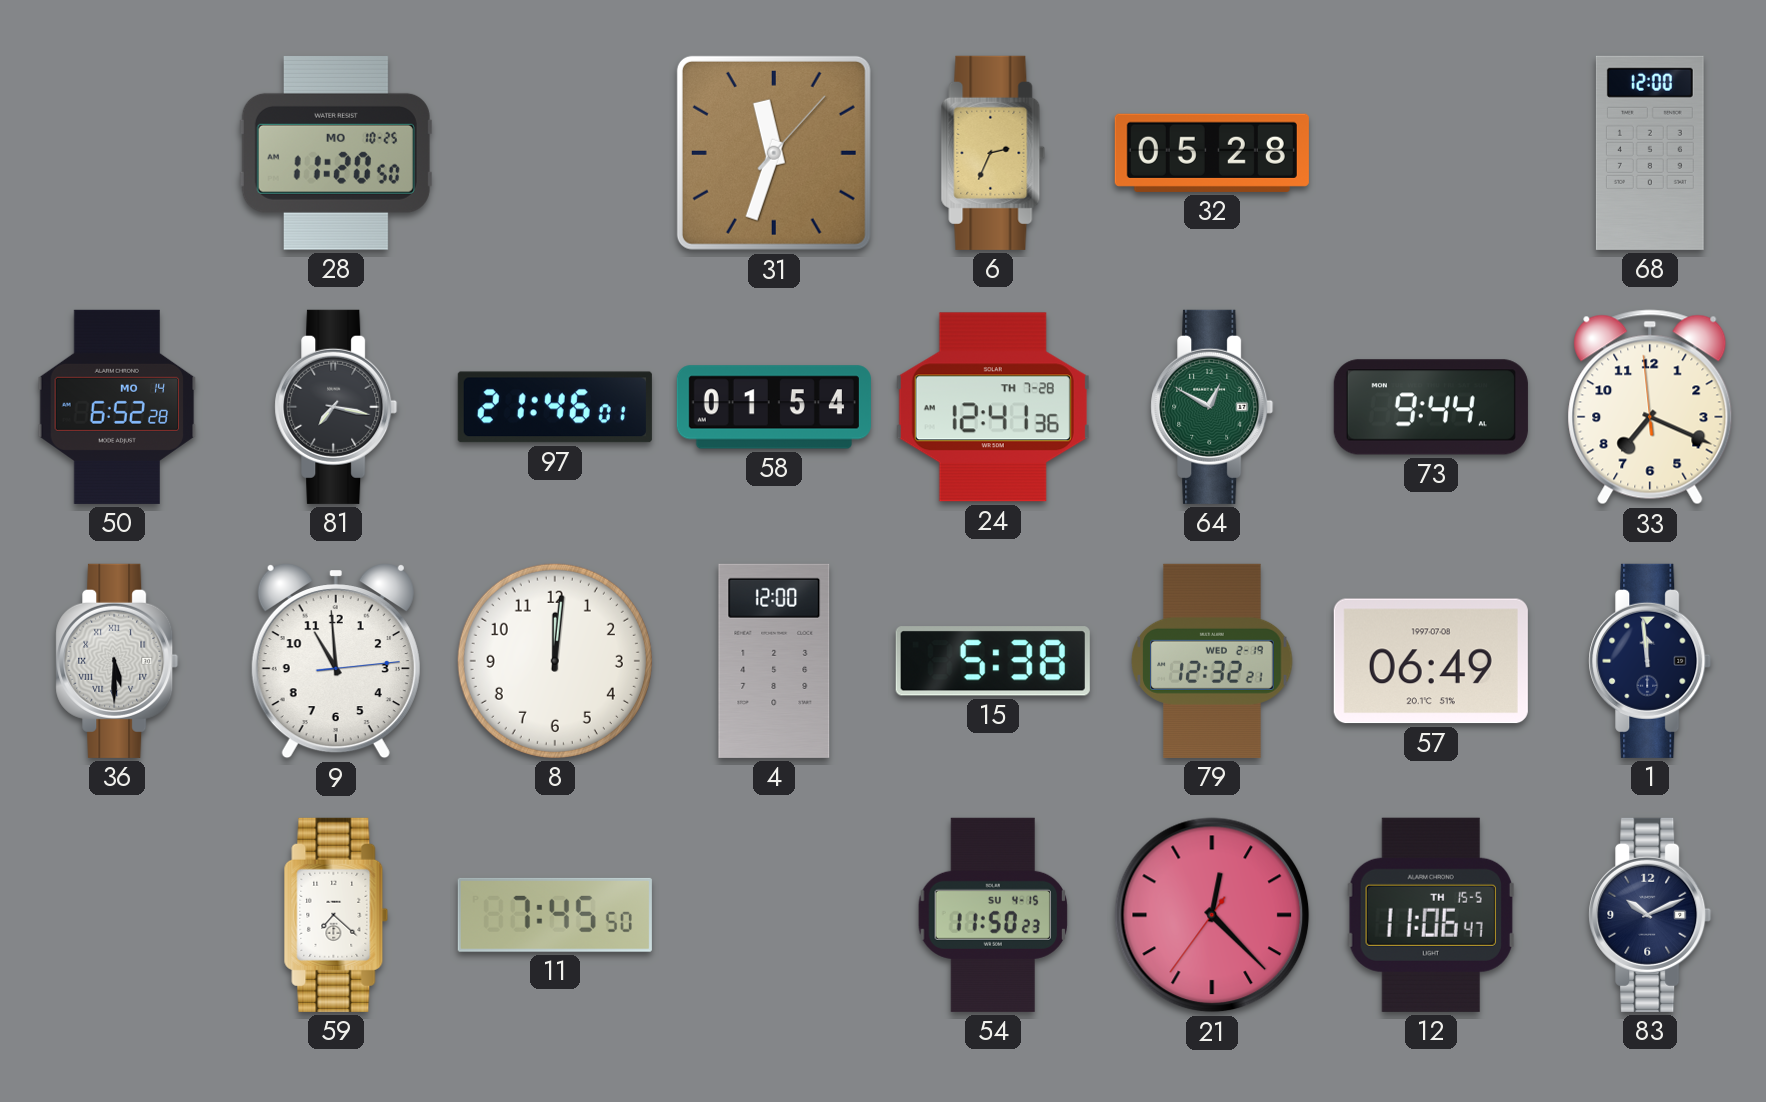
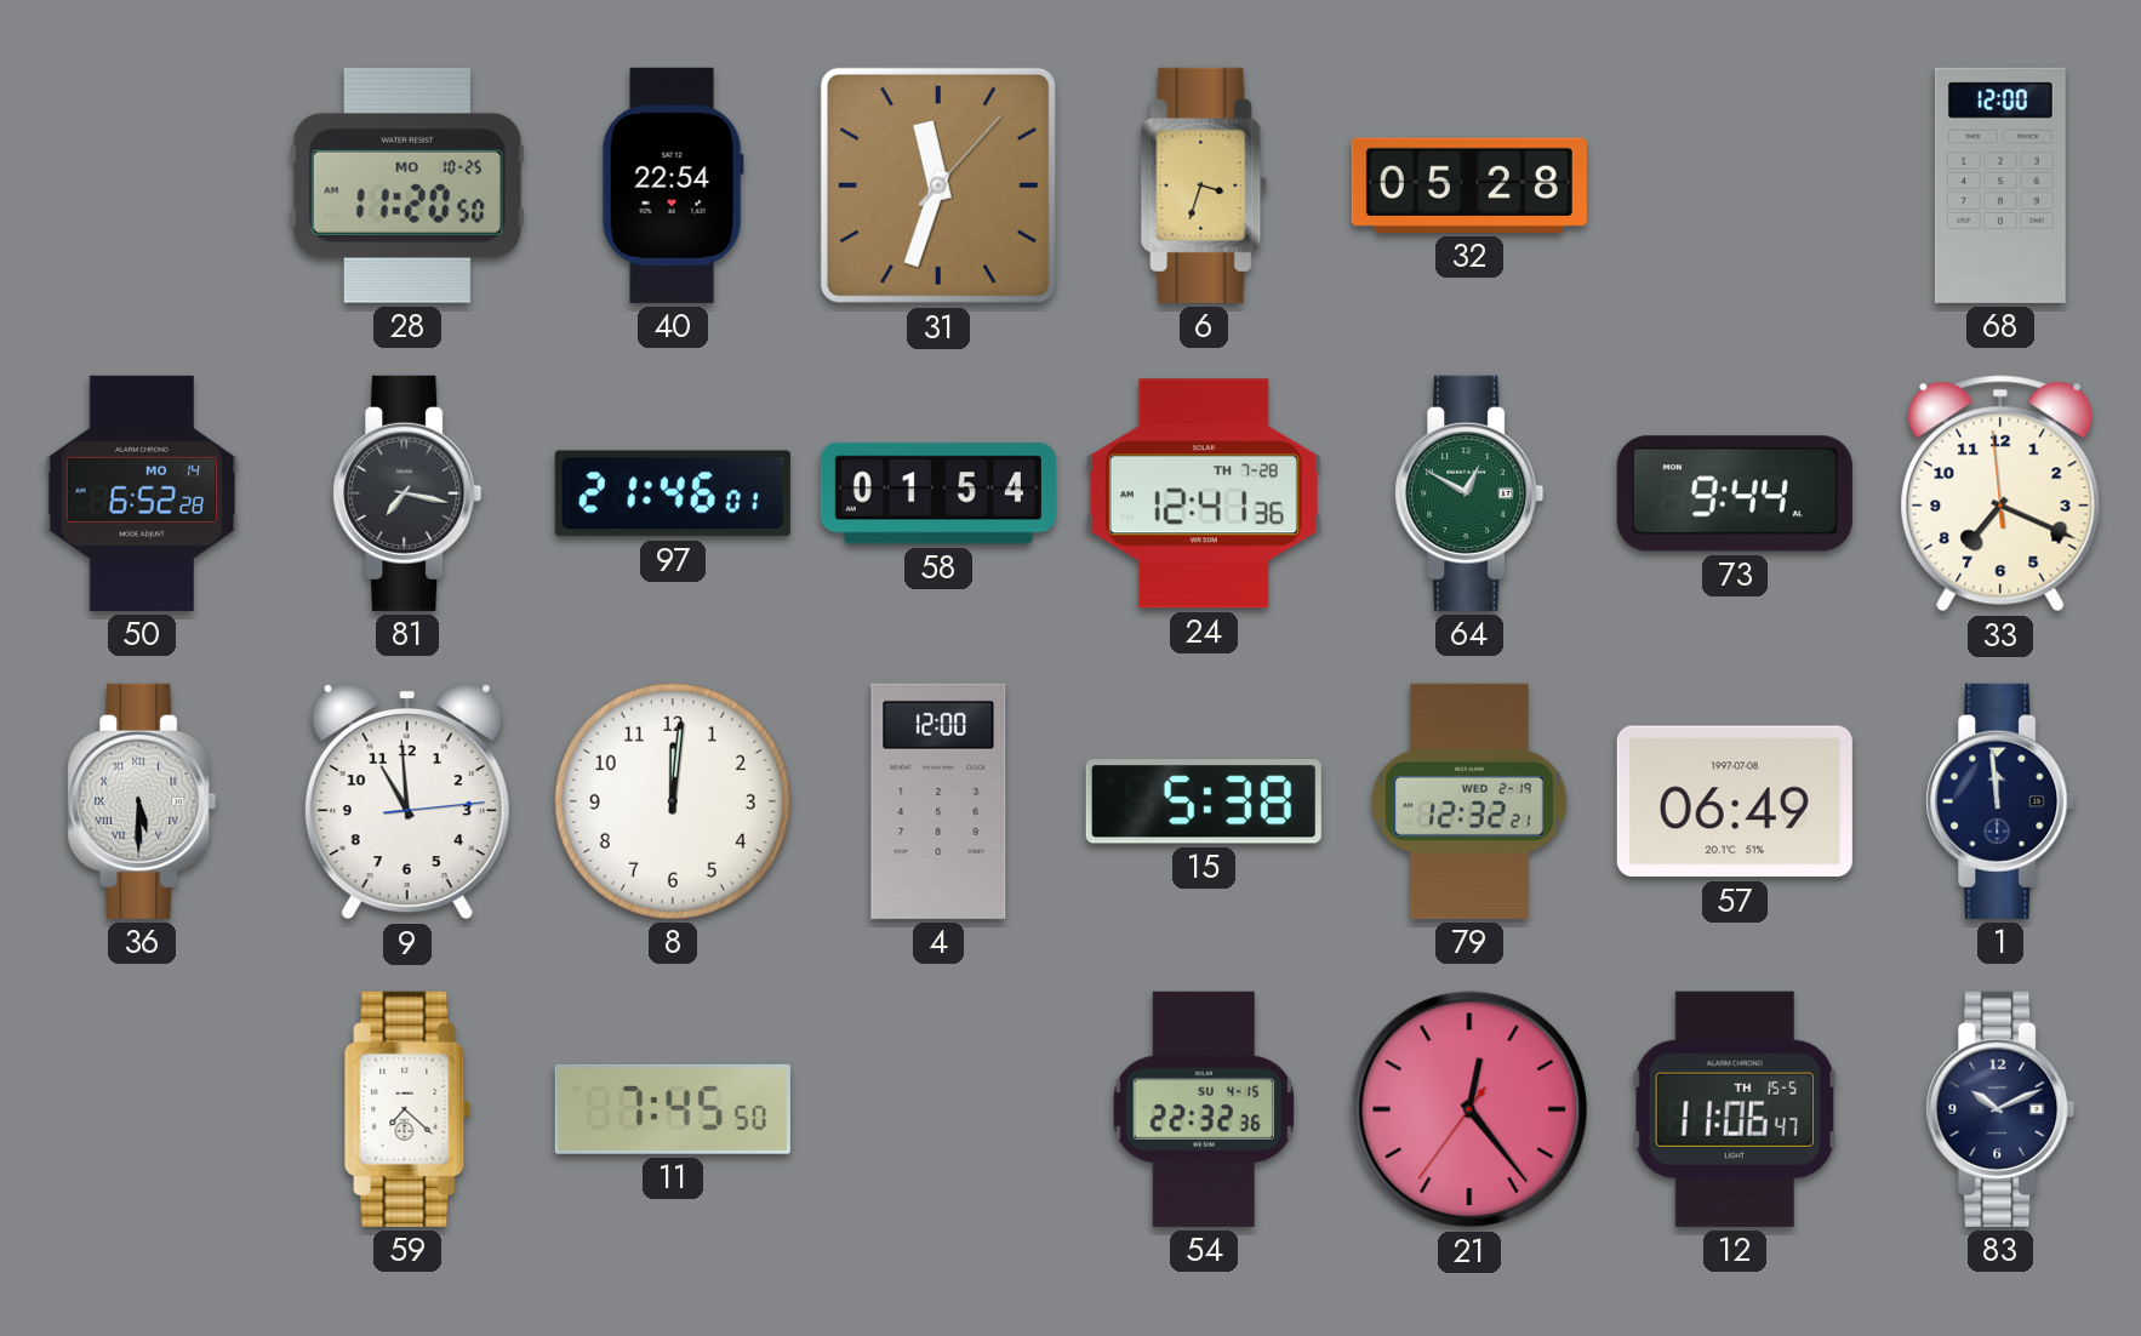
40: none -> 22:54
6: 2:34 -> 3:33
54: 11:50 -> 22:32
21: 12:22 -> 12:23
